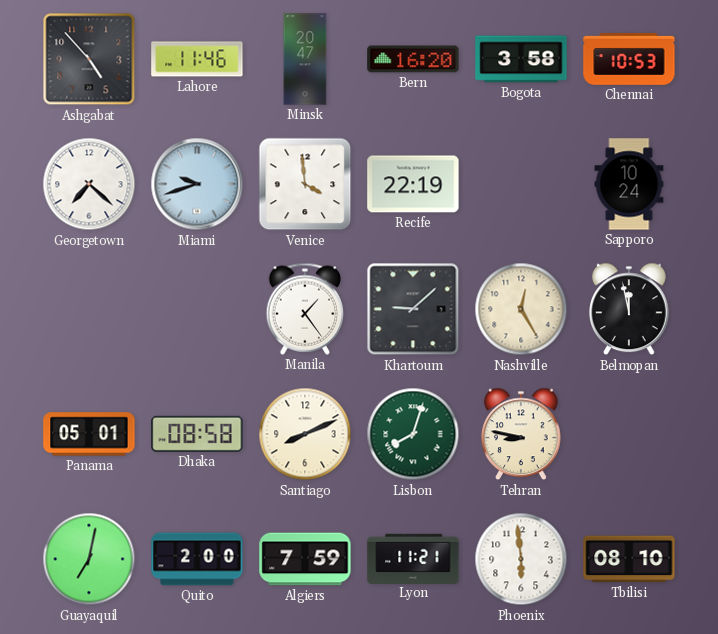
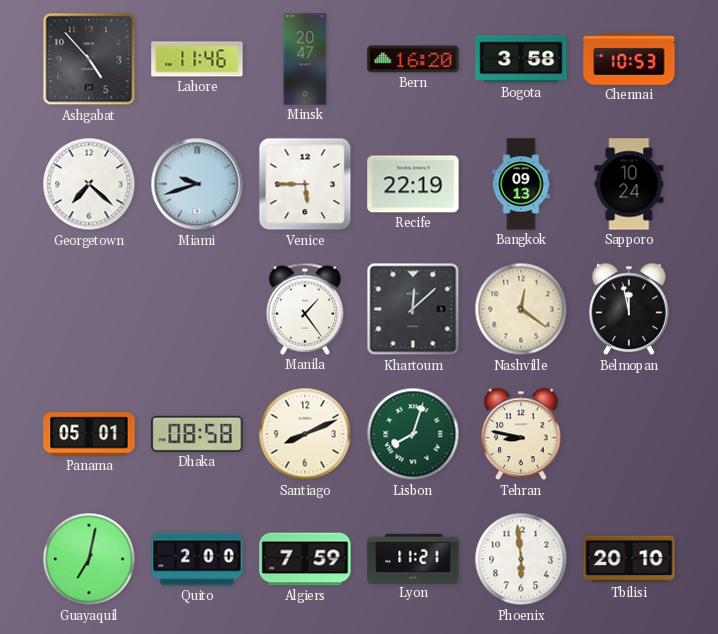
Venice: 3:59 -> 5:45
Bangkok: none -> 09:13
Khartoum: 9:08 -> 12:08
Nashville: 12:25 -> 12:21
Tbilisi: 08:10 -> 20:10
